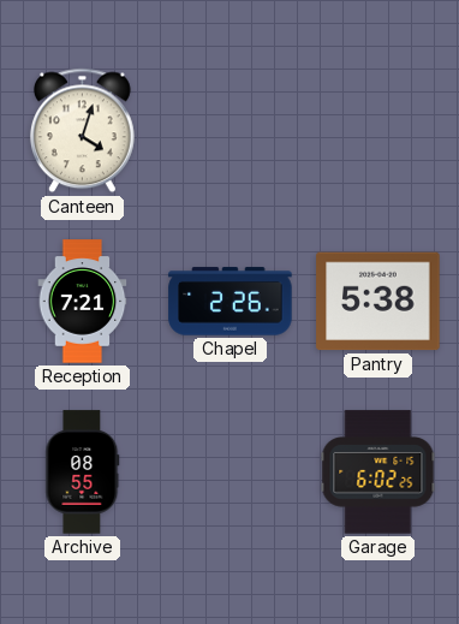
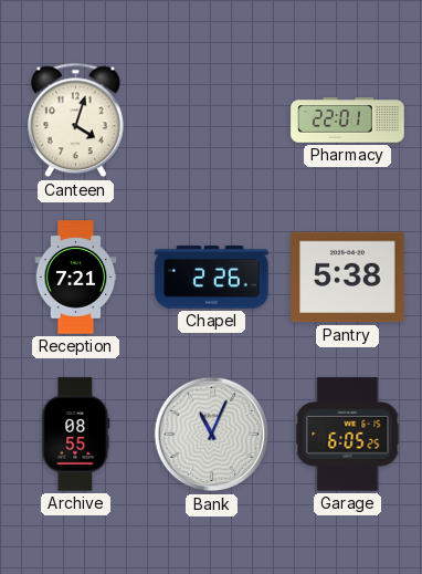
Pharmacy: none -> 22:01
Bank: none -> 11:04
Garage: 6:02 -> 6:05
